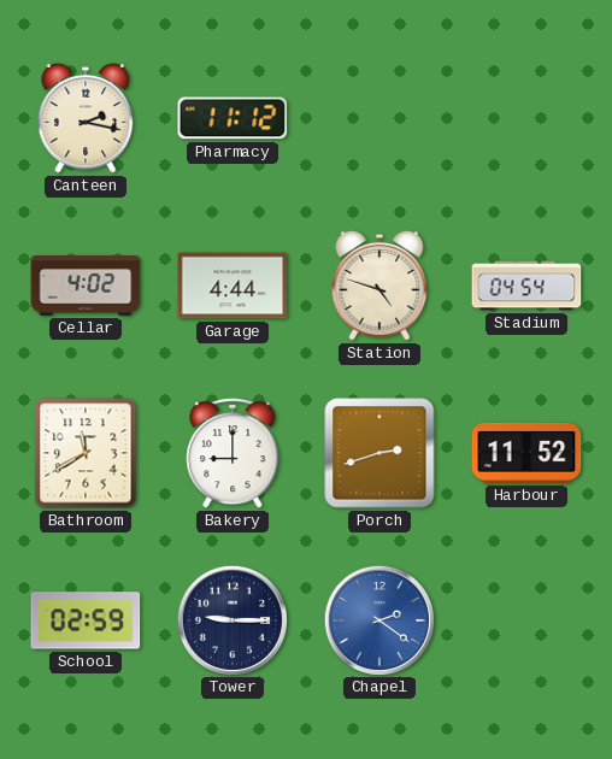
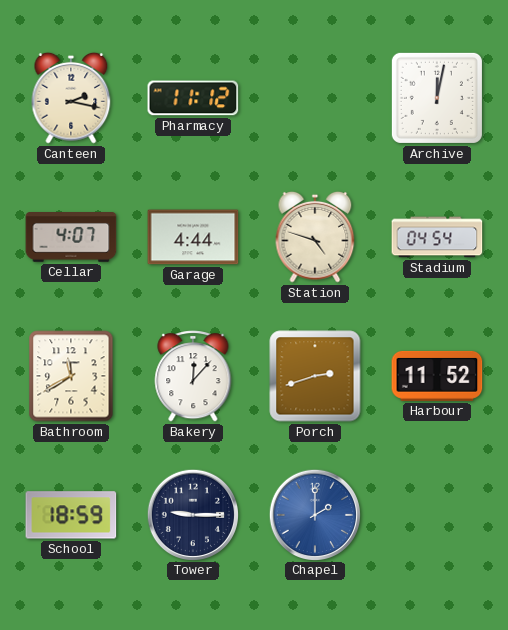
Archive: none -> 12:02
Cellar: 4:02 -> 4:07
Bakery: 9:00 -> 12:07
School: 02:59 -> 18:59
Chapel: 2:21 -> 2:00
